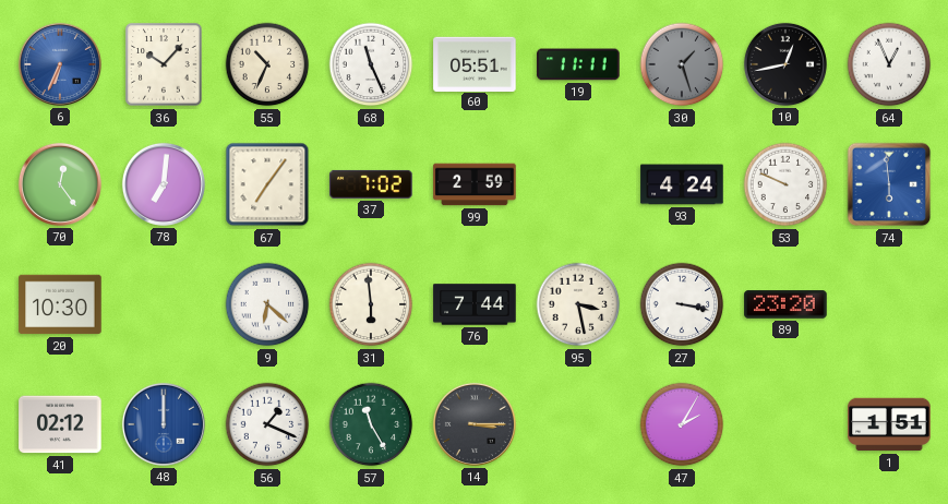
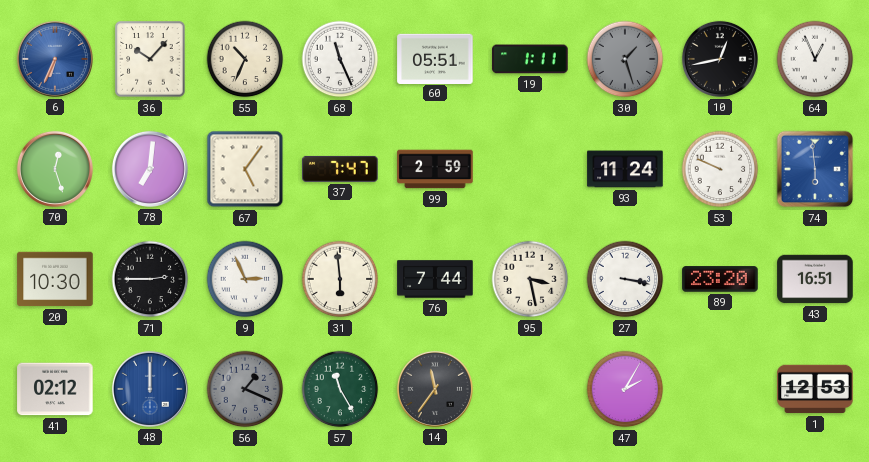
19: 11:11 -> 1:11
70: 12:24 -> 12:27
67: 7:06 -> 5:06
37: 7:02 -> 7:47
93: 4:24 -> 11:24
71: none -> 2:45
9: 6:22 -> 2:56
43: none -> 16:51
56 dial: white -> grey
14: 3:15 -> 11:36
1: 1:51 -> 12:53
